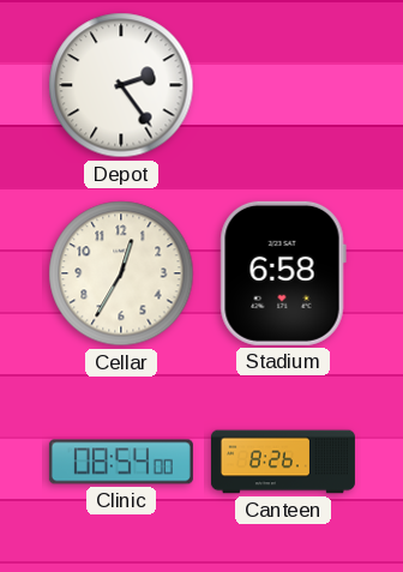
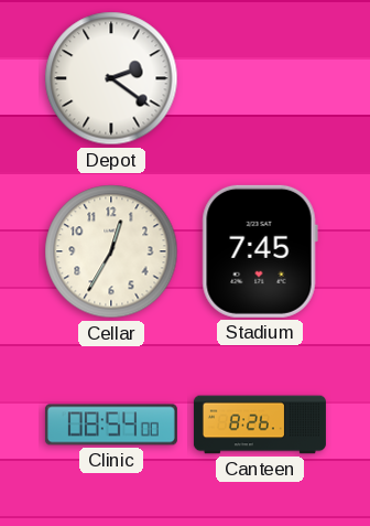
Depot: 2:24 -> 2:21
Stadium: 6:58 -> 7:45
